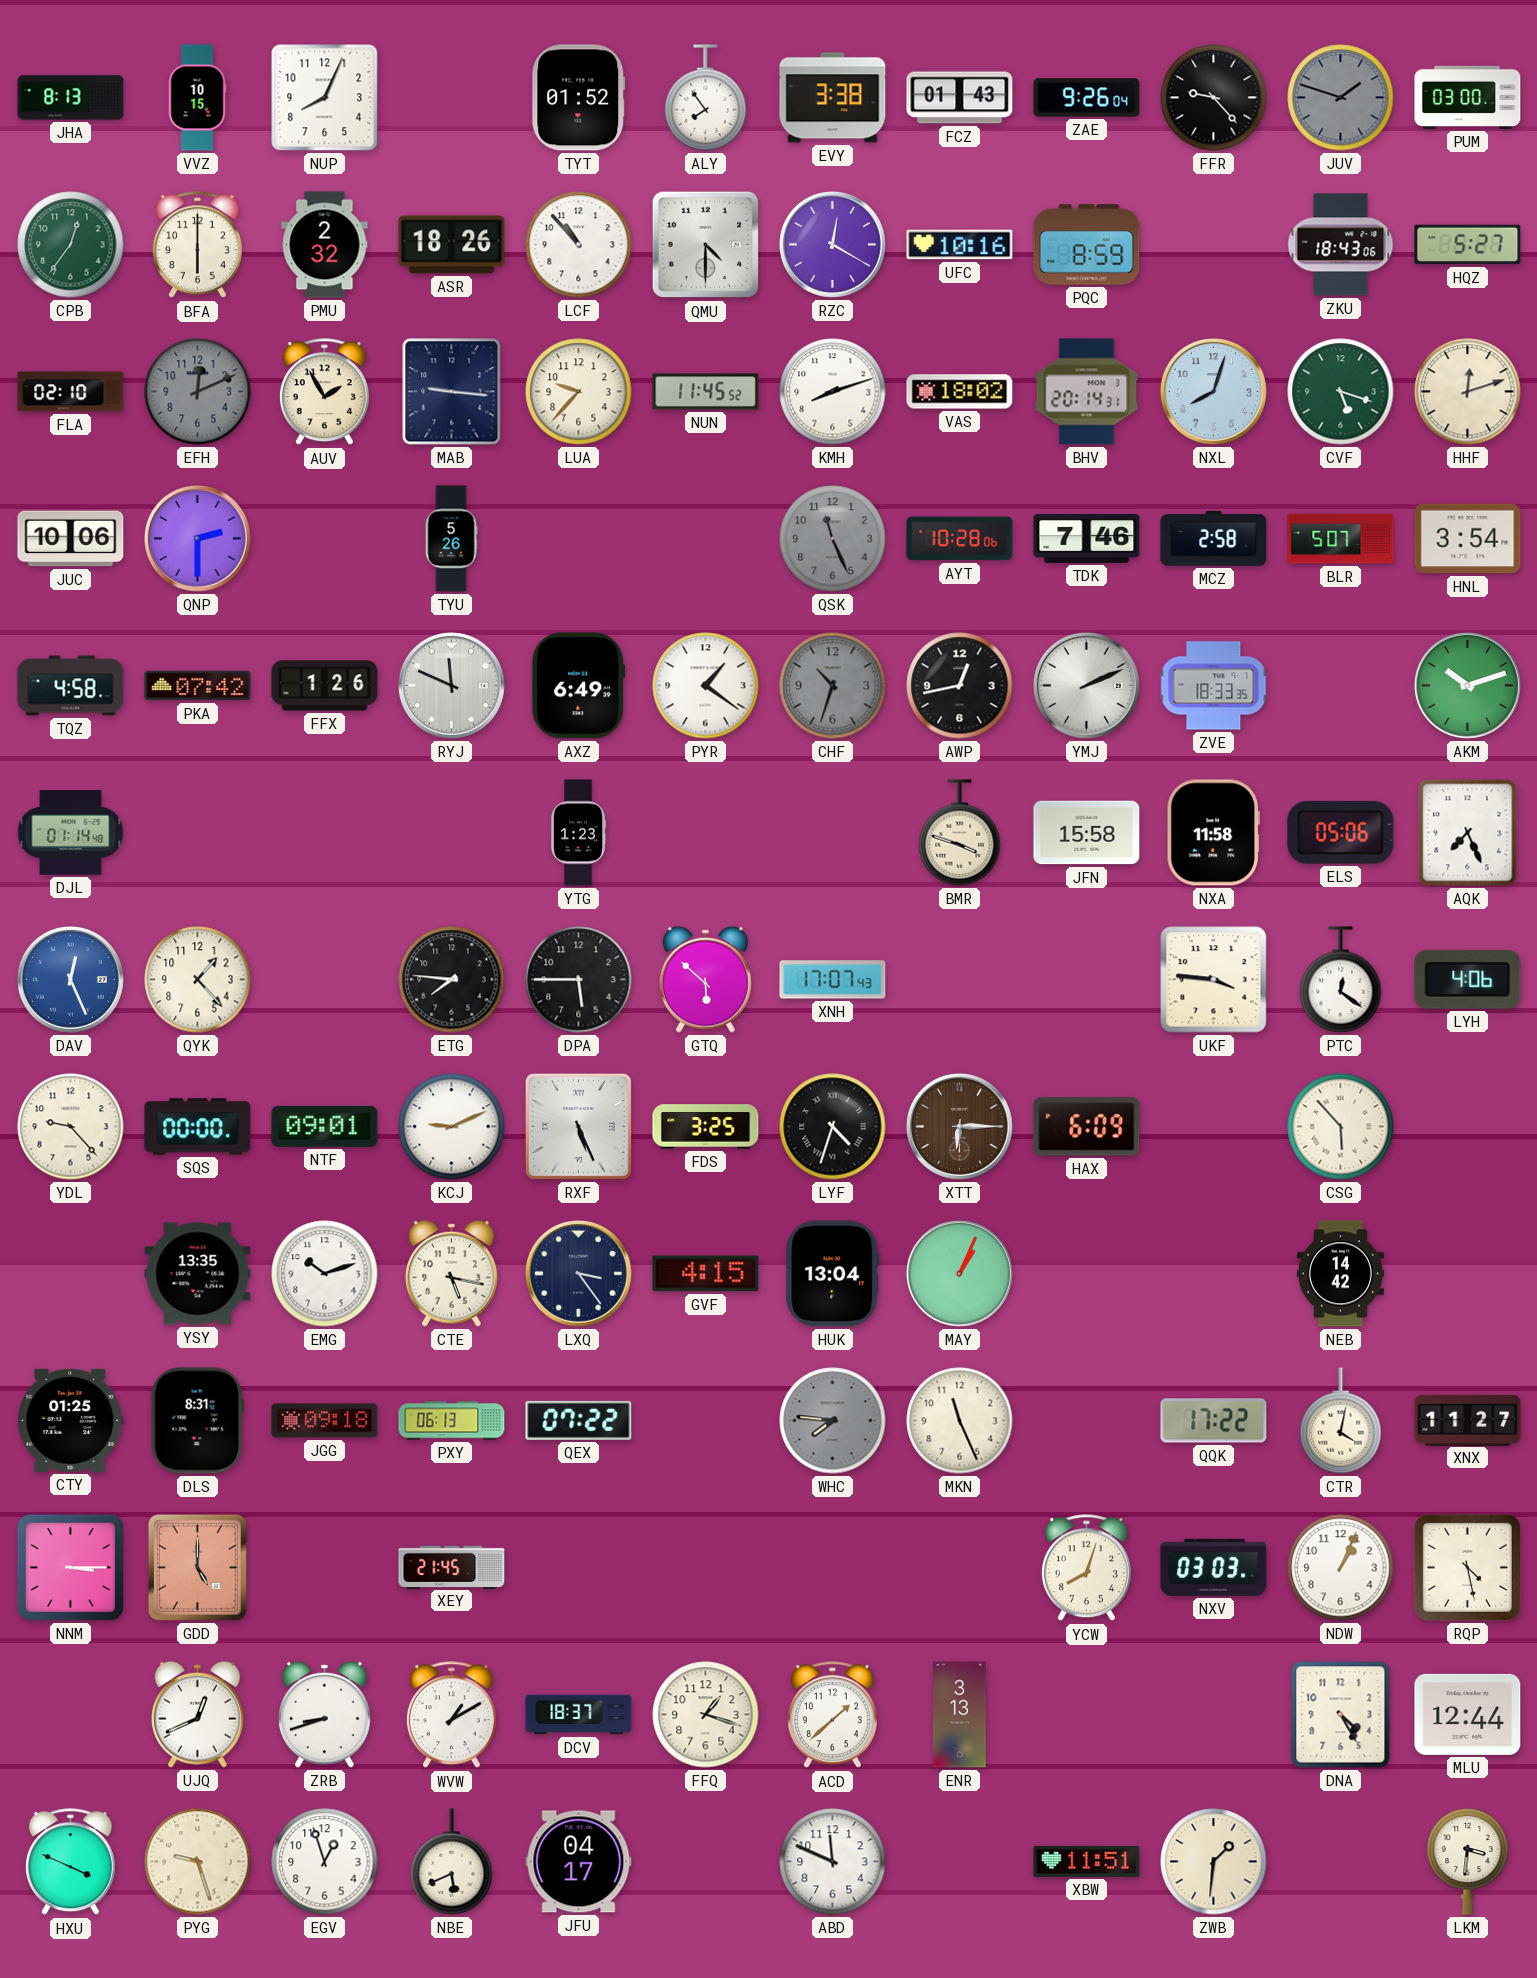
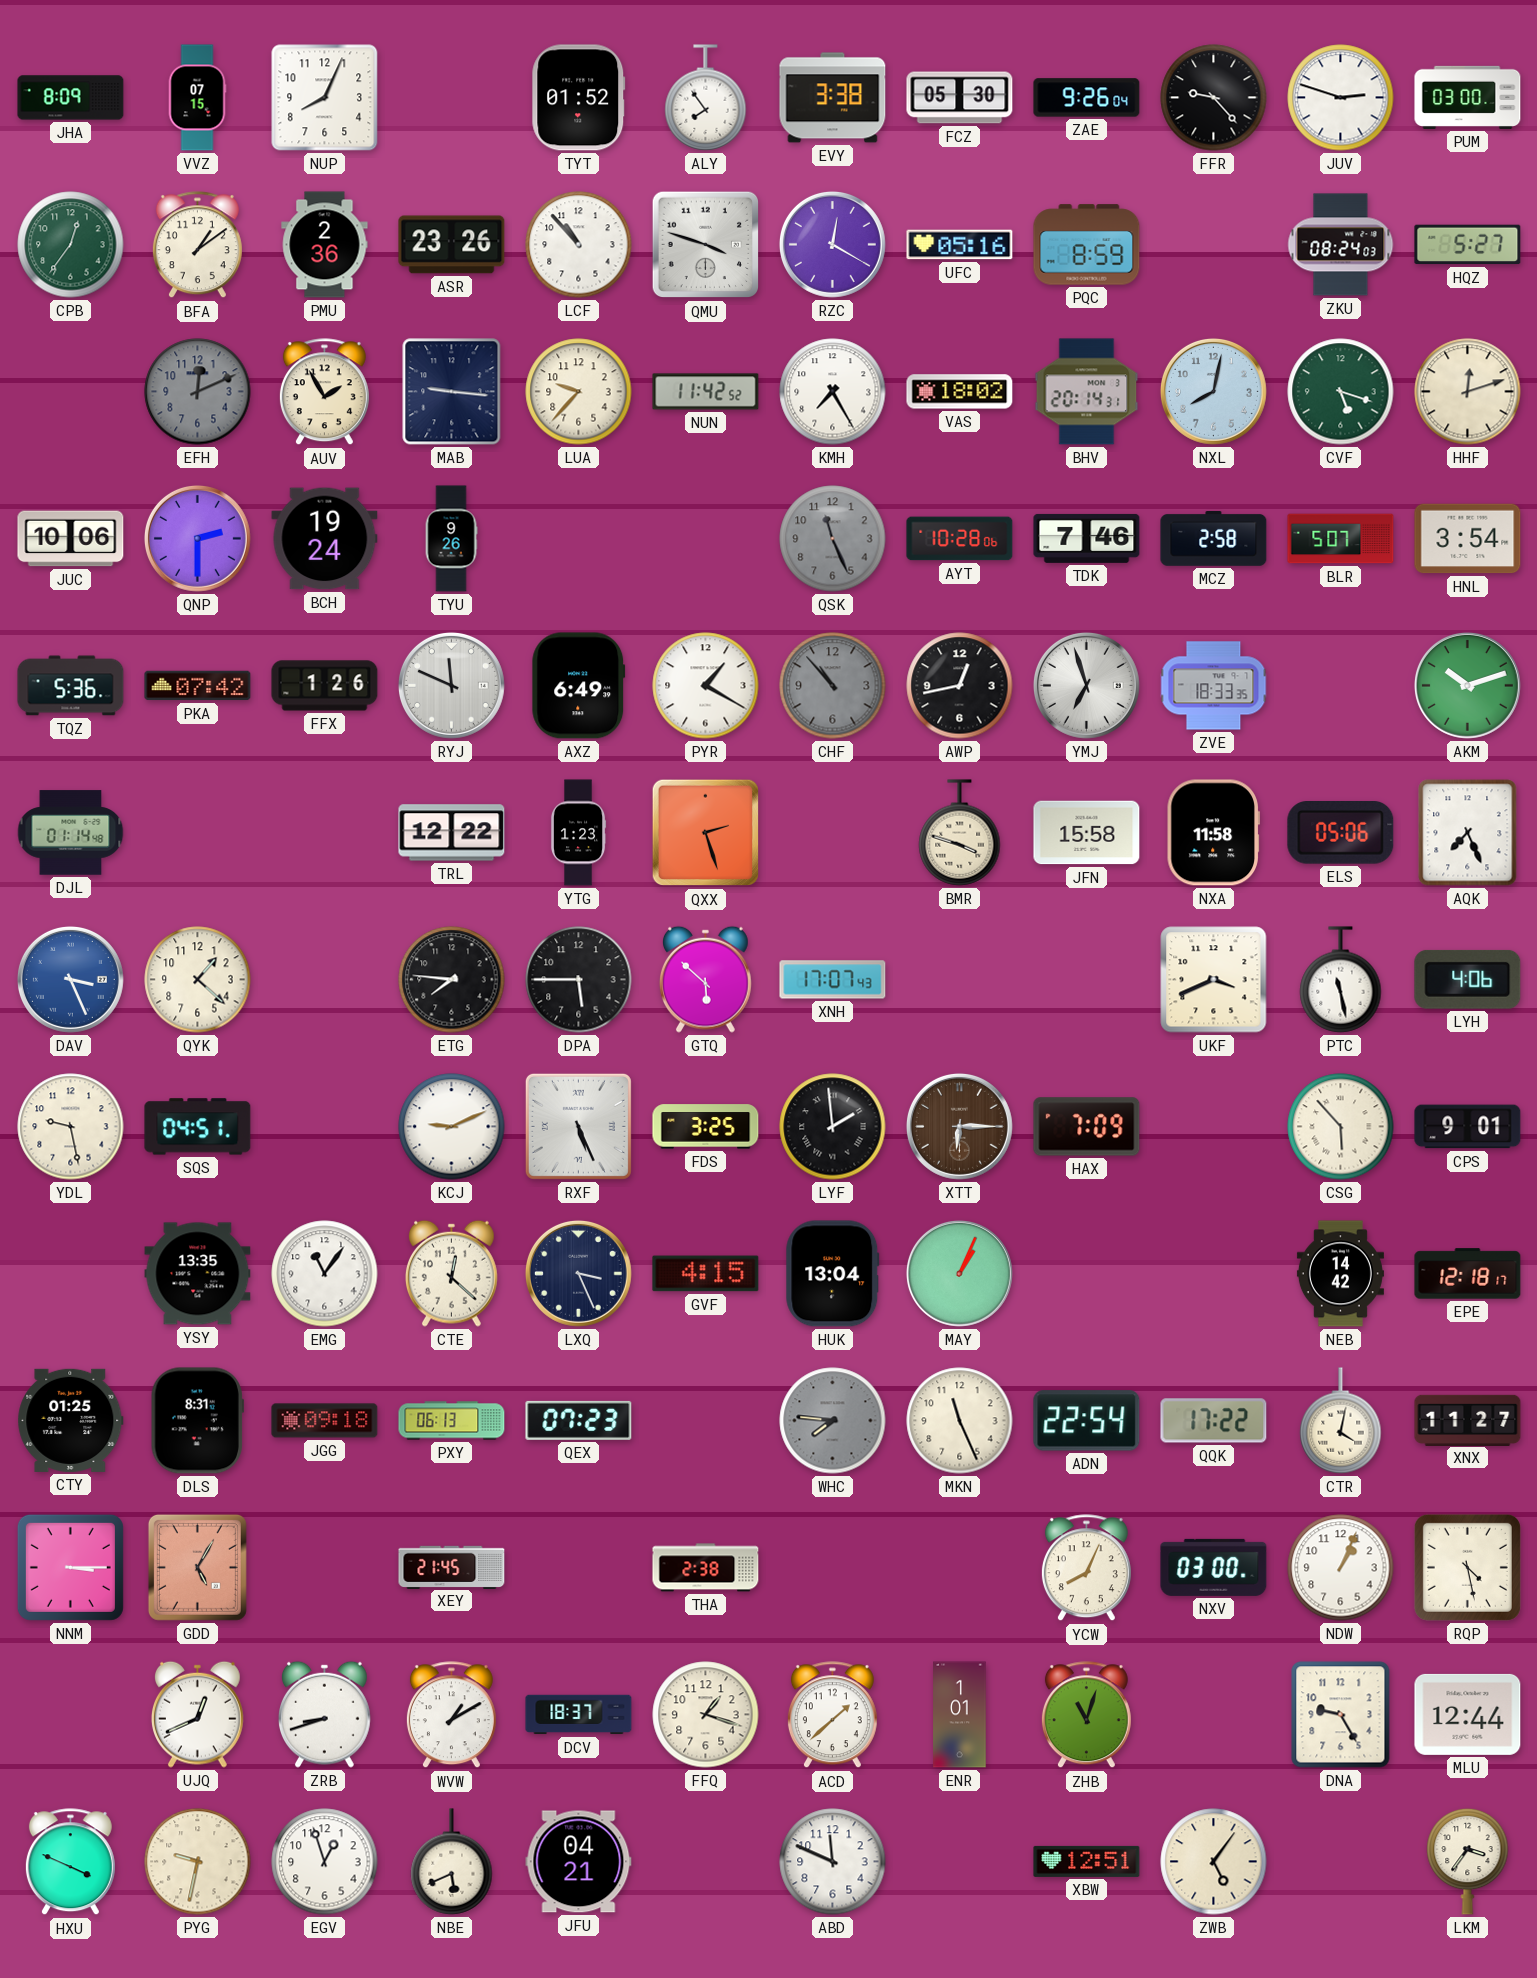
JHA: 8:13 -> 8:09
VVZ: 10:15 -> 07:15
FCZ: 01:43 -> 05:30
JUV: 1:48 -> 2:48
JUV dial: grey -> white
BFA: 6:00 -> 1:09
PMU: 2:32 -> 2:36
ASR: 18:26 -> 23:26
QMU: 4:30 -> 3:48
UFC: 10:16 -> 05:16
ZKU: 18:43 -> 08:24
FLA: 02:10 -> none
NUN: 11:45 -> 11:42
KMH: 8:12 -> 7:25
NXL: 8:03 -> 8:02
BCH: none -> 19:24
TYU: 5:26 -> 9:26
TQZ: 4:58 -> 5:36
PYR: 1:21 -> 1:20
CHF: 10:33 -> 10:53
YMJ: 2:11 -> 6:57
TRL: none -> 12:22
QXX: none -> 2:27
DAV: 12:26 -> 3:26
QYK: 1:23 -> 1:22
UKF: 3:46 -> 3:41
PTC: 12:21 -> 11:28
YDL: 9:23 -> 9:28
SQS: 00:00 -> 04:51
NTF: 09:01 -> none
LYF: 4:33 -> 1:59
HAX: 6:09 -> 7:09
CPS: none -> 9:01
EMG: 10:12 -> 11:06
CTE: 5:17 -> 12:22
LXQ: 3:24 -> 3:26
EPE: none -> 12:18
QEX: 07:22 -> 07:23
ADN: none -> 22:54
GDD: 5:00 -> 5:05
THA: none -> 2:38
YCW: 8:03 -> 8:04
NXV: 03:03 -> 03:00
ENR: 3:13 -> 1:01
ZHB: none -> 11:03
DNA: 4:25 -> 9:25
PYG: 9:27 -> 9:32
JFU: 04:17 -> 04:21
XBW: 11:51 -> 12:51
ZWB: 1:31 -> 5:06
LKM: 3:31 -> 3:36
